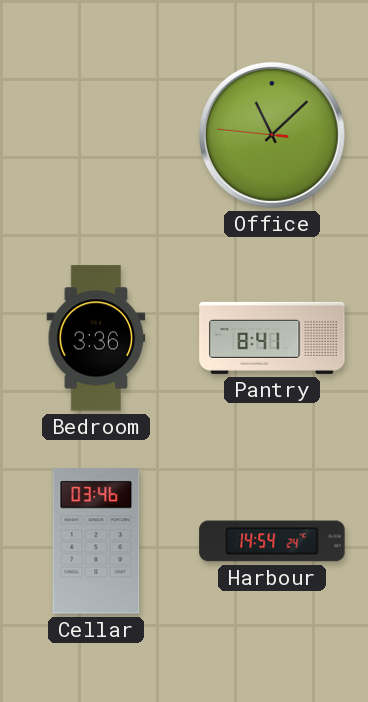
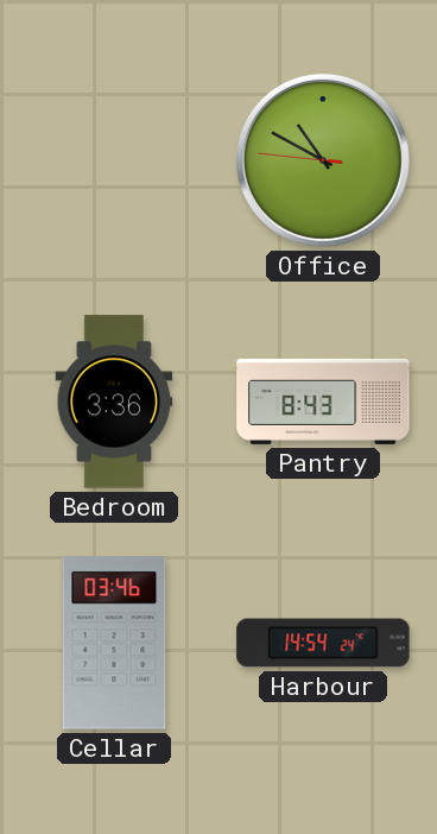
Office: 11:07 -> 10:49
Pantry: 8:41 -> 8:43
